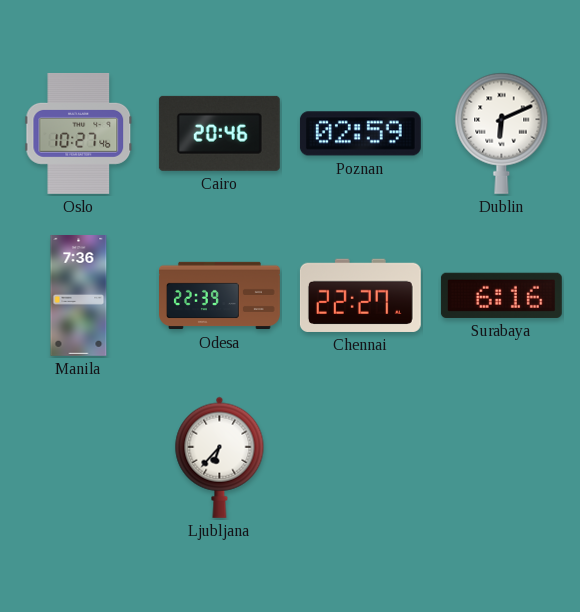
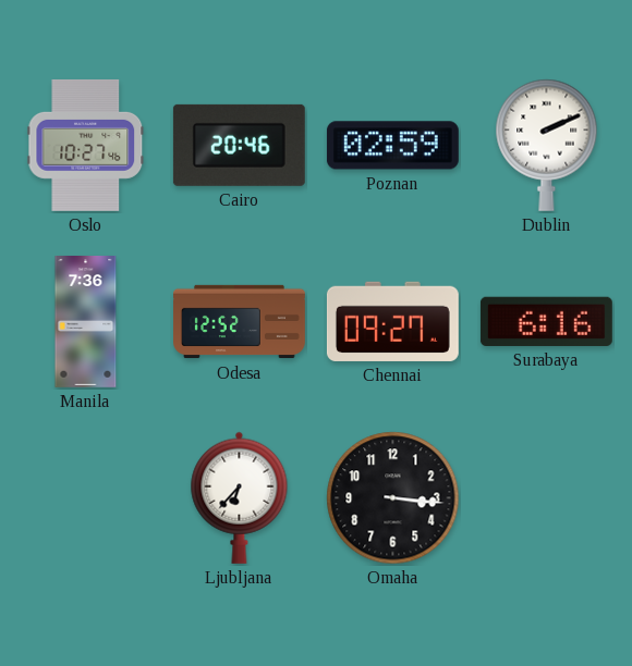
Dublin: 6:11 -> 2:11
Odesa: 22:39 -> 12:52
Chennai: 22:27 -> 09:27
Omaha: none -> 3:16
